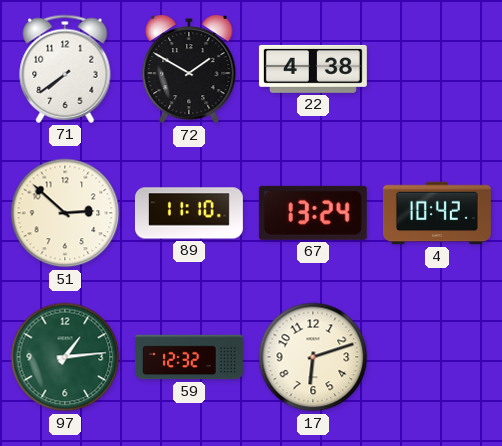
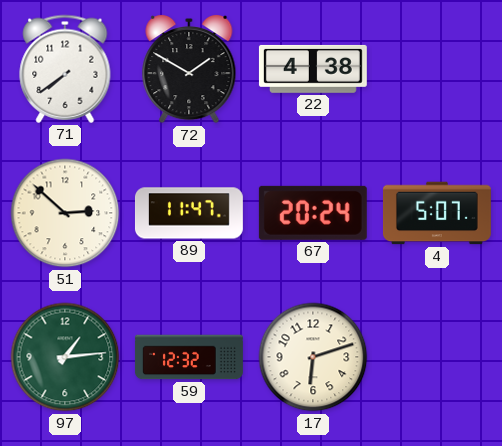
89: 11:10 -> 11:47
67: 13:24 -> 20:24
4: 10:42 -> 5:07
